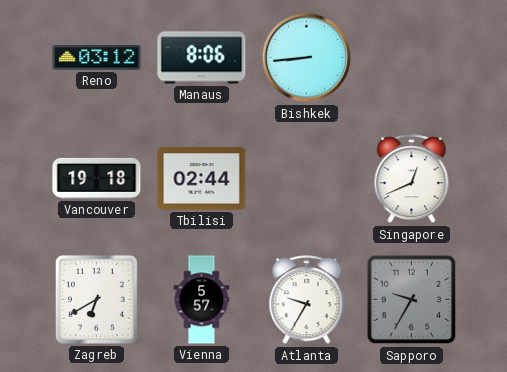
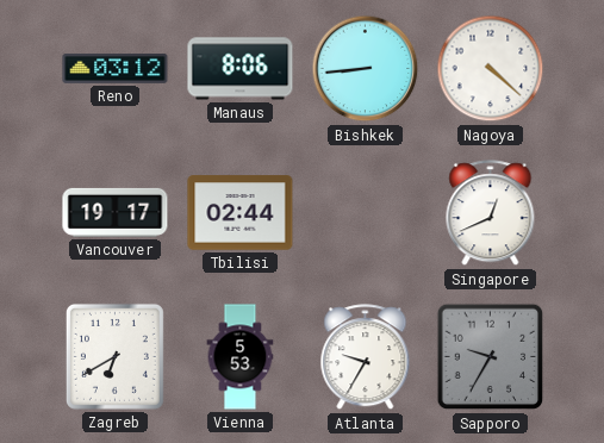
Nagoya: none -> 4:22
Vancouver: 19:18 -> 19:17
Vienna: 5:57 -> 5:53
